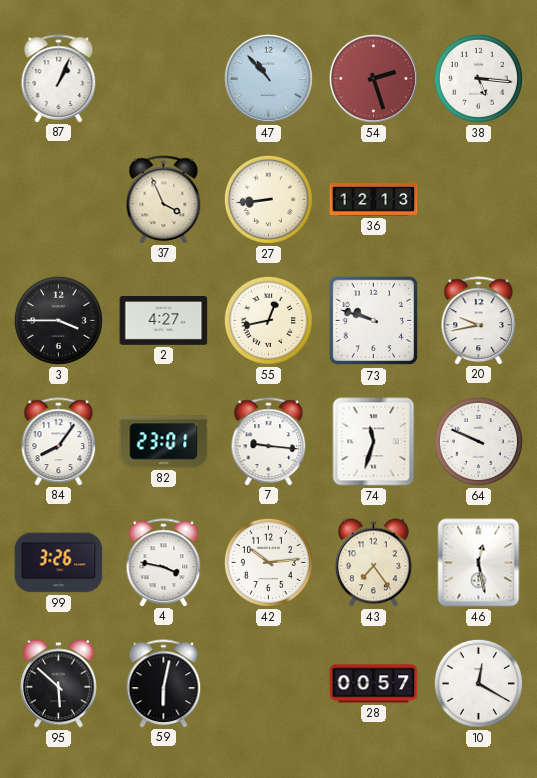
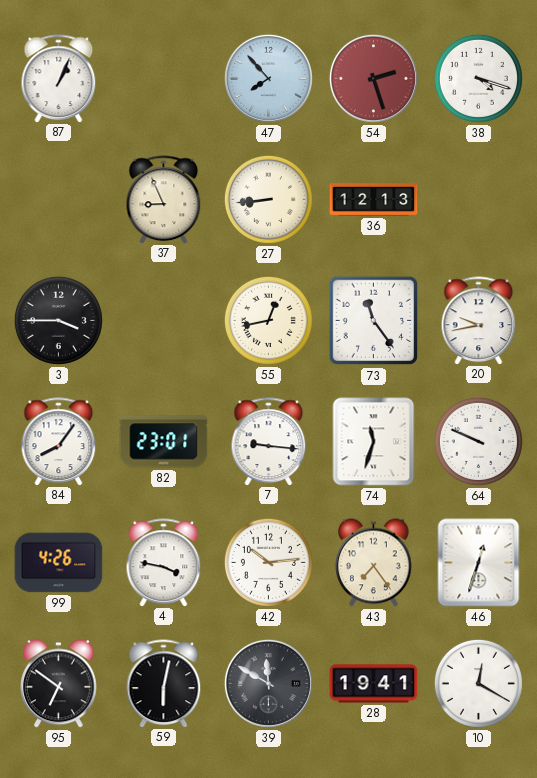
47: 10:53 -> 7:53
38: 5:16 -> 4:18
37: 3:56 -> 8:56
2: 4:27 -> none
73: 9:48 -> 11:24
99: 3:26 -> 4:26
46: 12:28 -> 12:33
95: 5:52 -> 6:51
39: none -> 11:50
28: 00:57 -> 19:41
